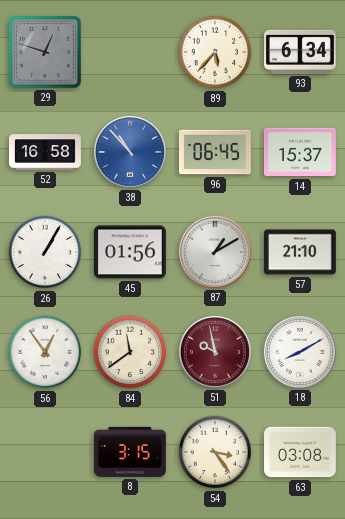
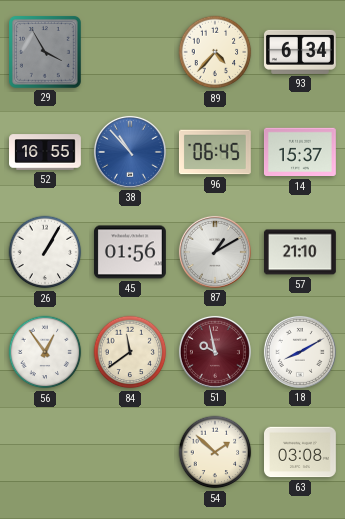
29: 12:48 -> 3:55
89: 5:37 -> 4:37
52: 16:58 -> 16:55
8: 3:15 -> none
54: 3:24 -> 1:52
